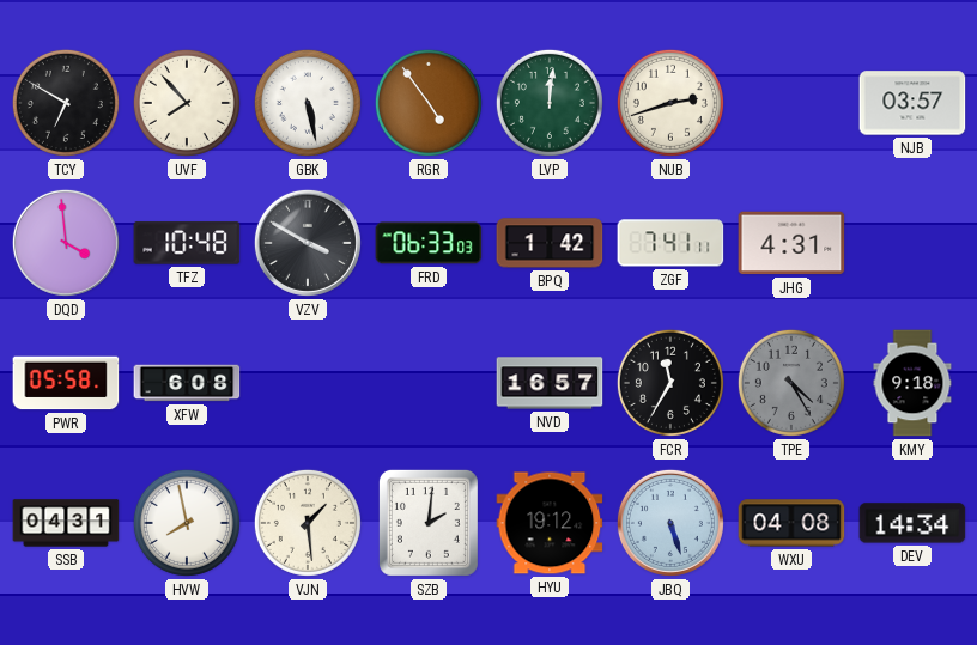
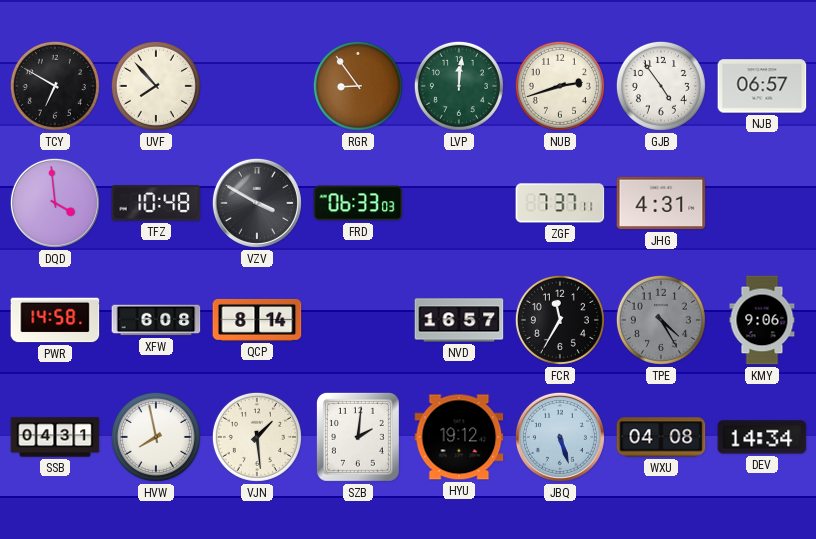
GBK: 5:28 -> none
RGR: 4:54 -> 8:54
GJB: none -> 4:54
NJB: 03:57 -> 06:57
BPQ: 1:42 -> none
ZGF: 7:41 -> 7:37
PWR: 05:58 -> 14:58
QCP: none -> 8:14
KMY: 9:18 -> 9:06
